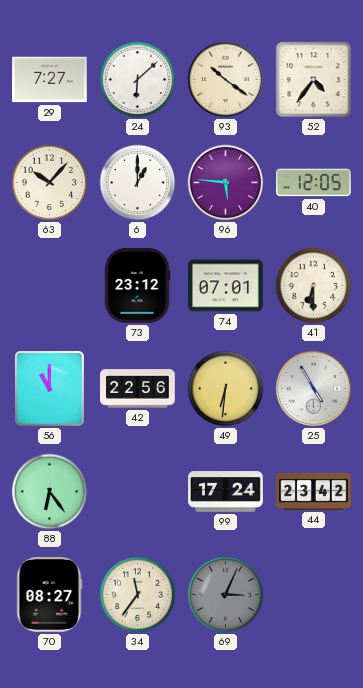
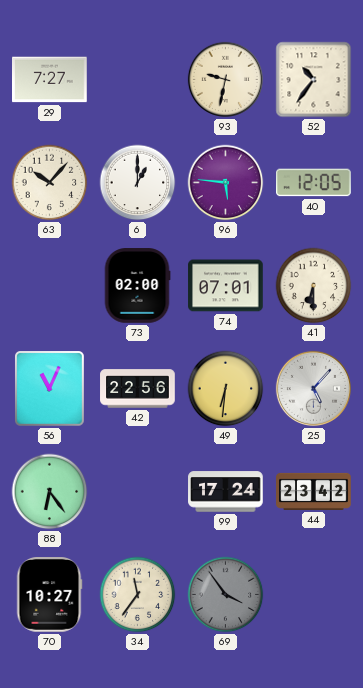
24: 6:08 -> none
93: 10:21 -> 9:32
52: 4:36 -> 10:36
73: 23:12 -> 02:00
56: 11:00 -> 11:04
25: 4:55 -> 5:07
70: 08:27 -> 10:27
69: 3:04 -> 3:54
